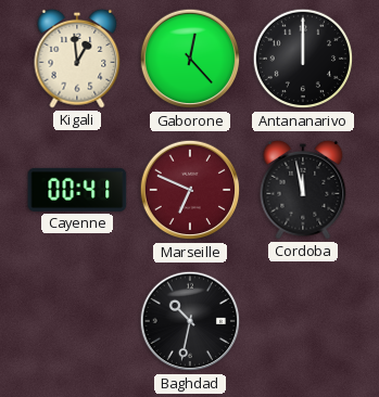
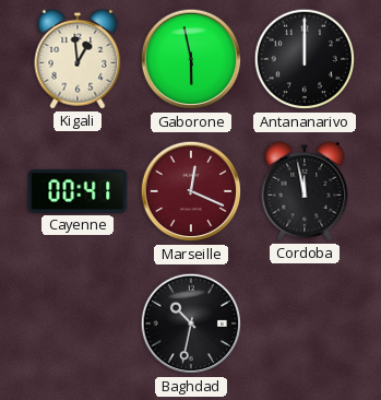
Gaborone: 12:23 -> 5:58
Marseille: 6:49 -> 12:19
